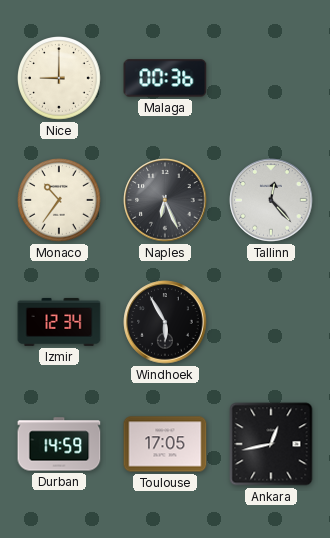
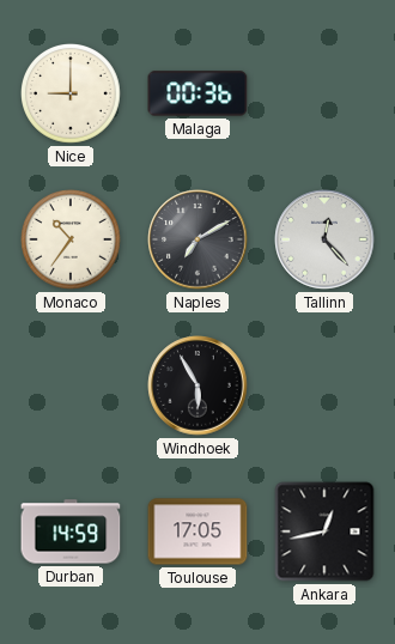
Naples: 6:26 -> 7:10
Izmir: 12:34 -> none
